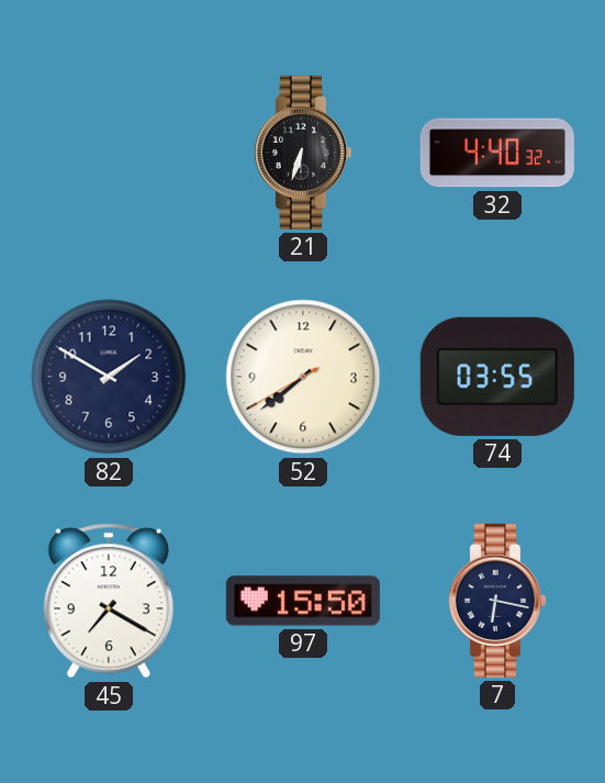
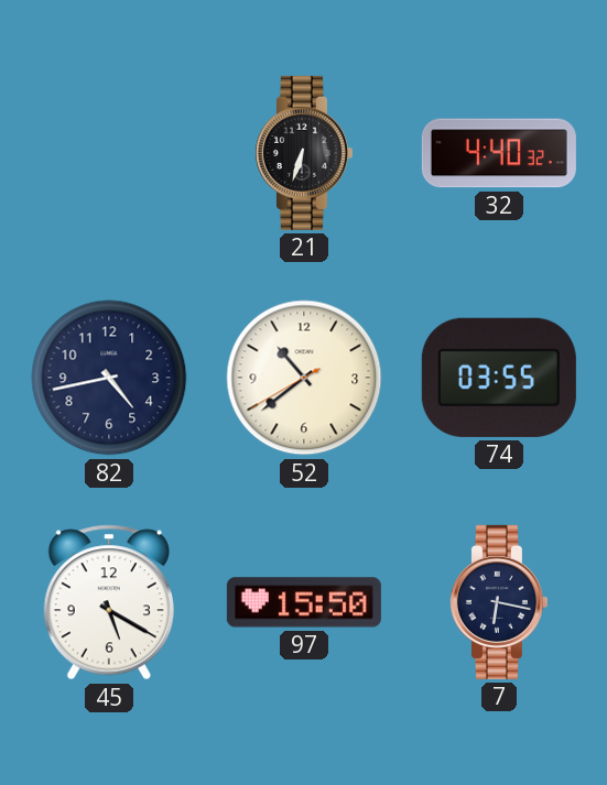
82: 1:50 -> 4:43
52: 7:38 -> 10:38
45: 7:20 -> 5:20
